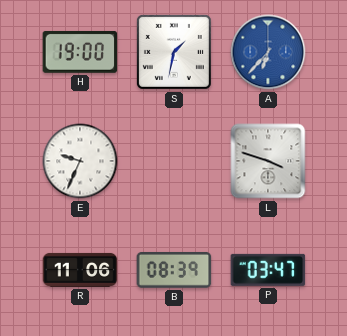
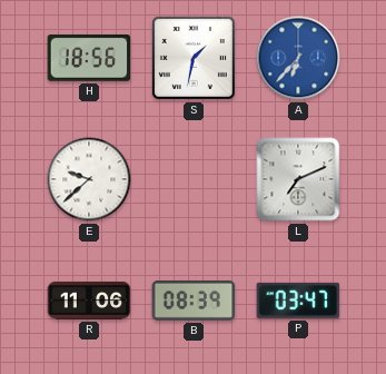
H: 19:00 -> 18:56
E: 9:34 -> 9:38
L: 3:48 -> 7:11
